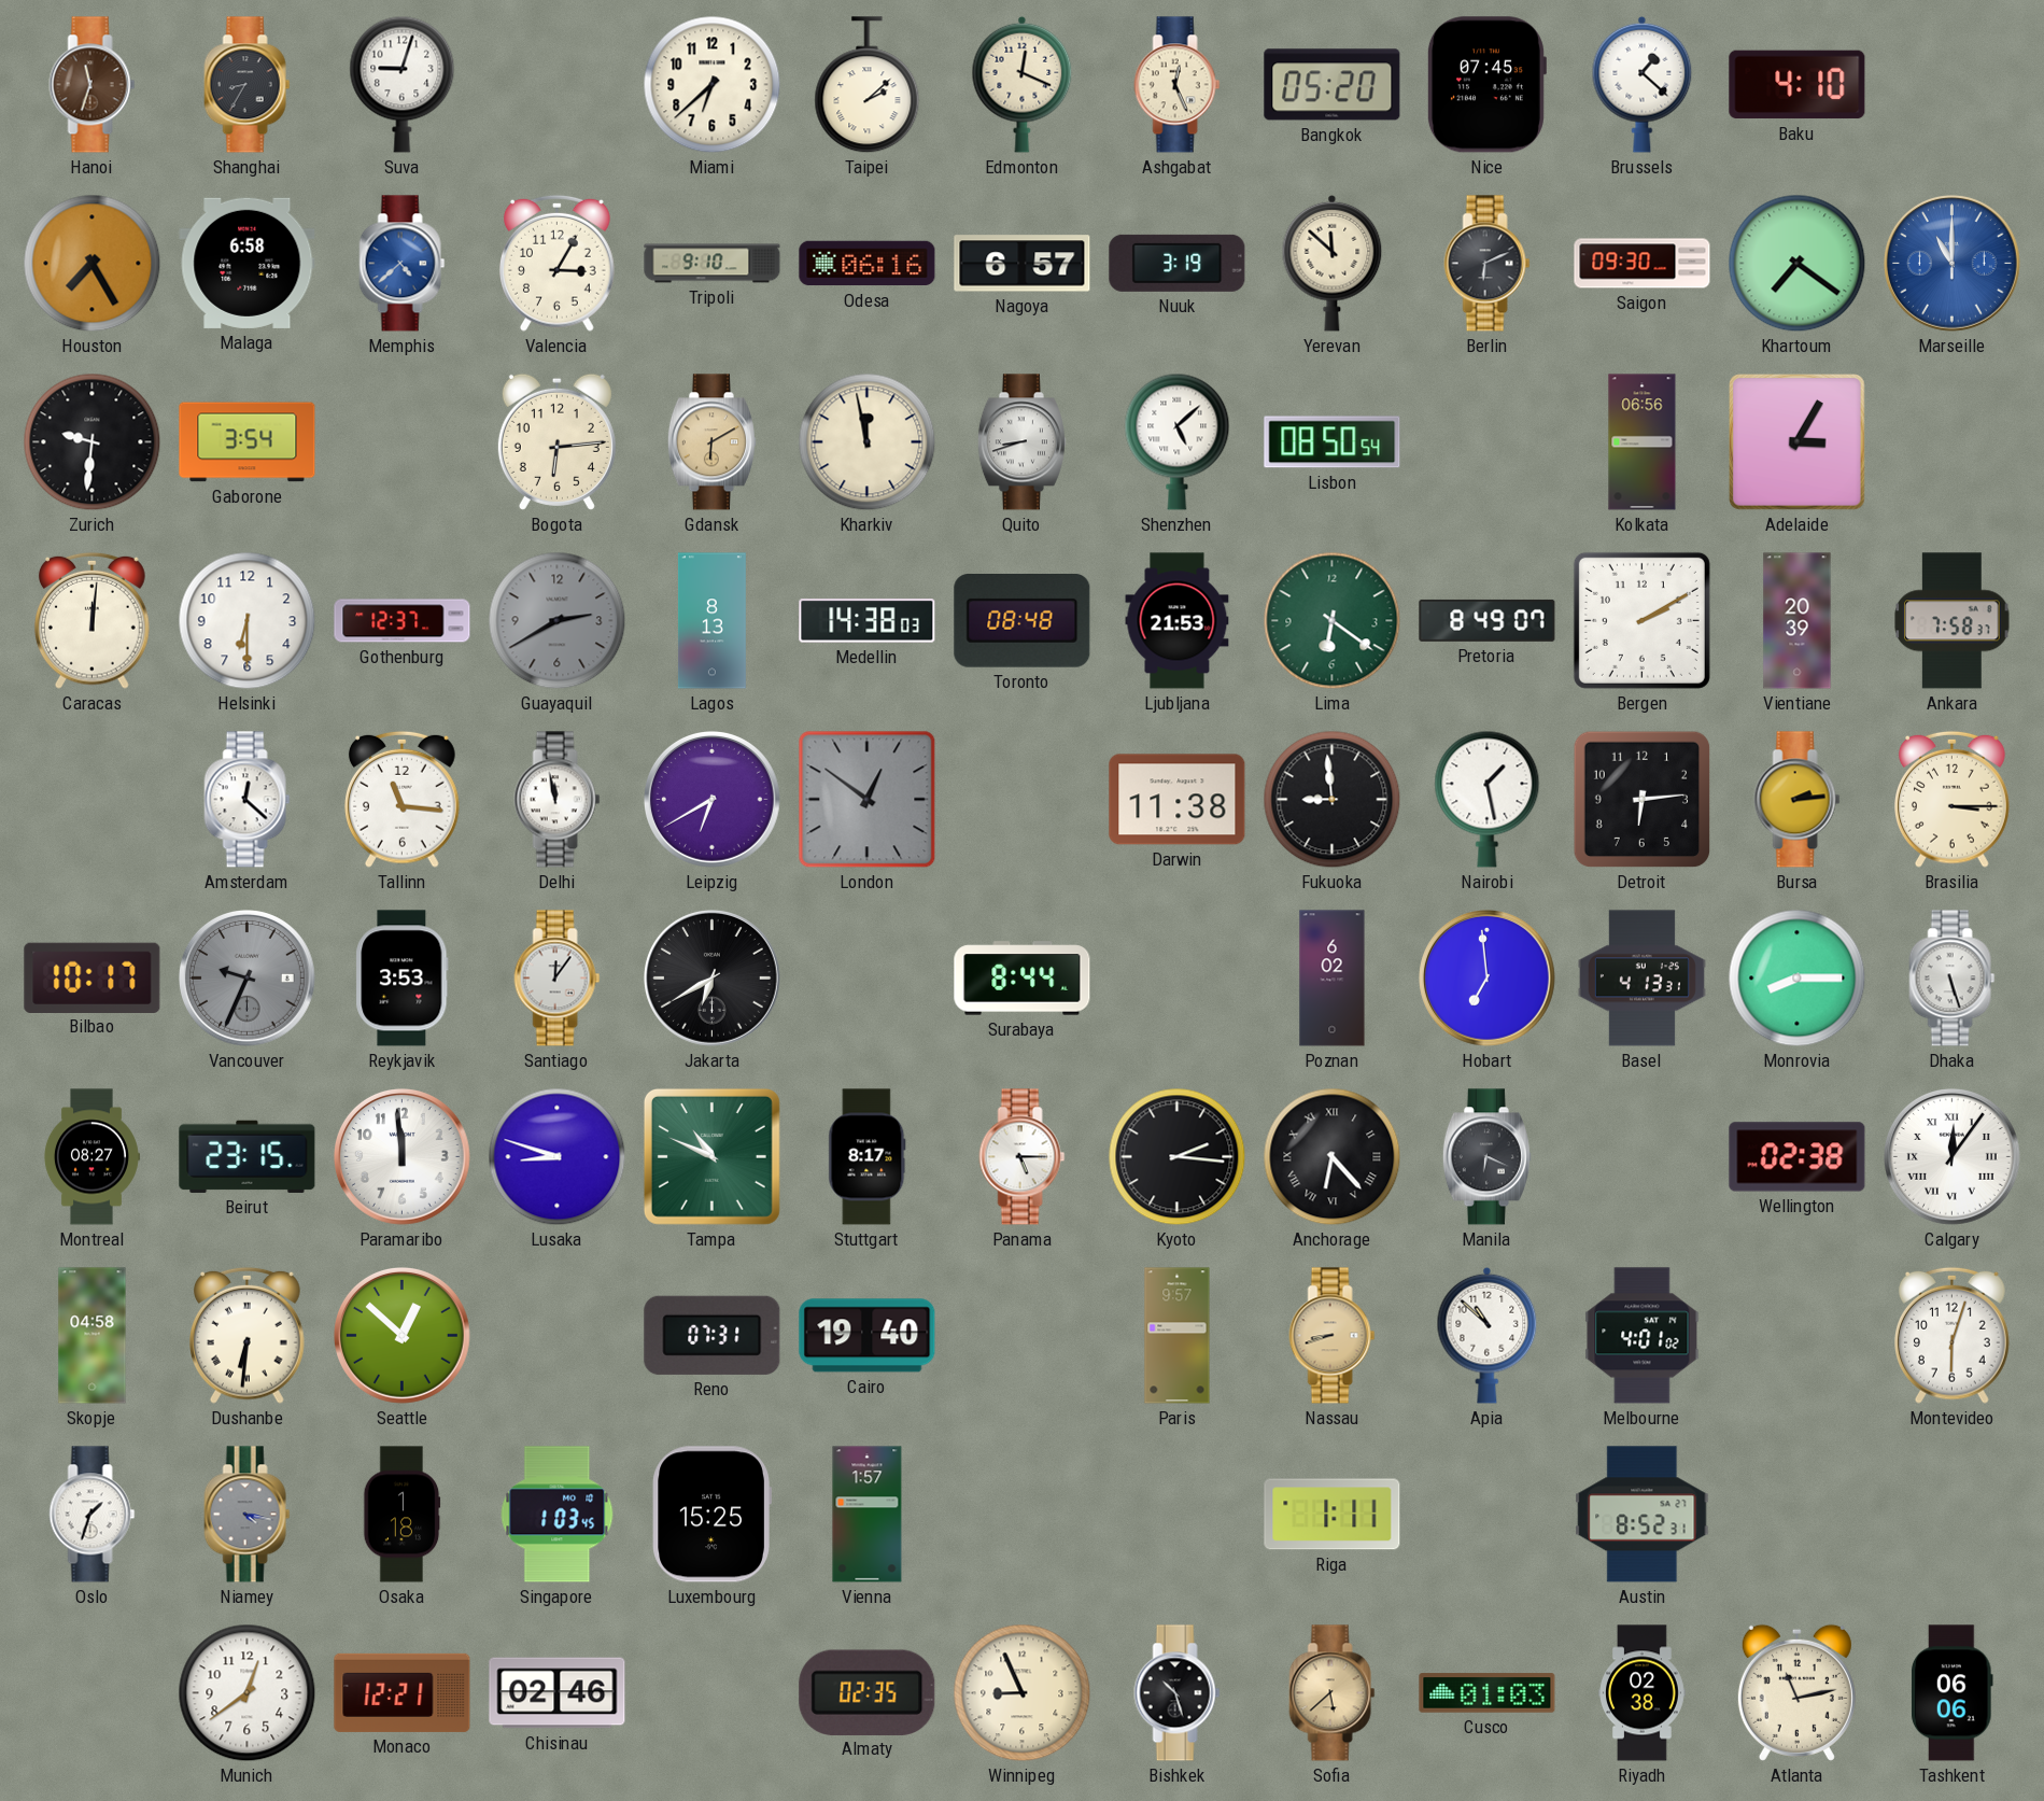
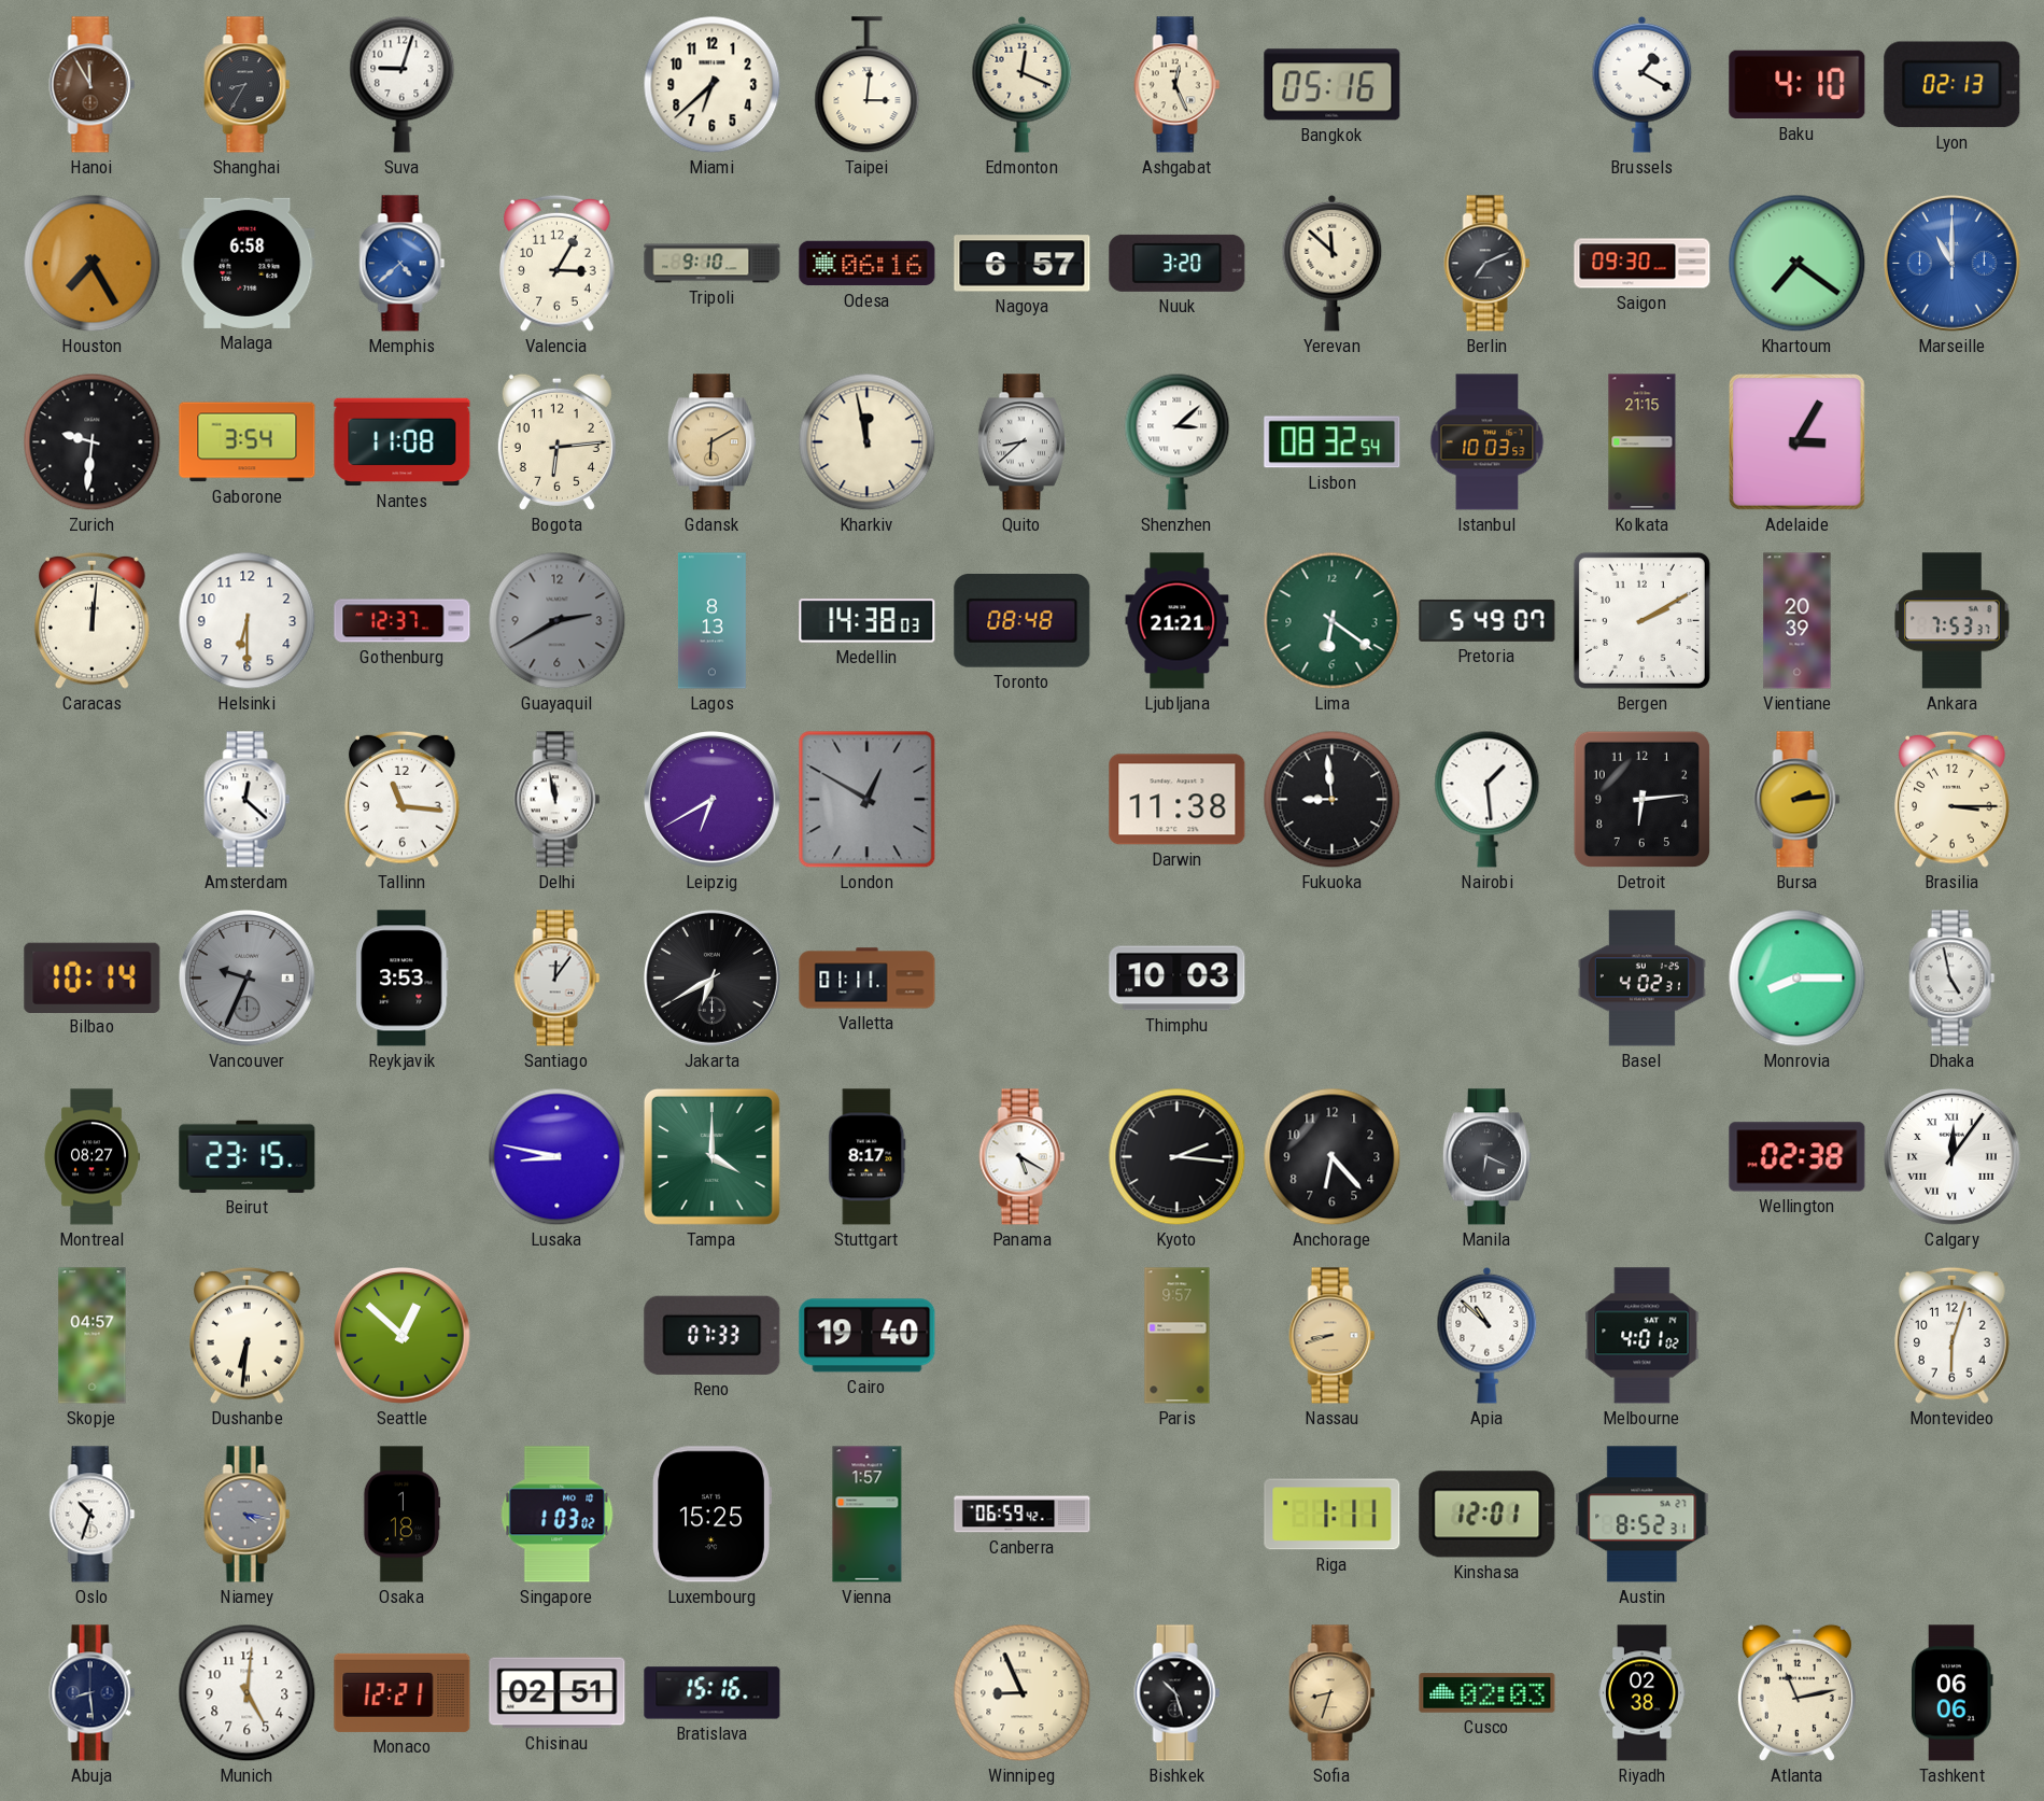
Hanoi: 11:33 -> 11:55
Taipei: 2:08 -> 3:01
Bangkok: 05:20 -> 05:16
Nice: 07:45 -> none
Brussels: 1:22 -> 1:20
Lyon: none -> 02:13
Nuuk: 3:19 -> 3:20
Berlin: 6:11 -> 7:11
Nantes: none -> 11:08
Quito: 8:42 -> 8:38
Shenzhen: 5:08 -> 3:08
Lisbon: 08:50 -> 08:32
Istanbul: none -> 10:03
Kolkata: 06:56 -> 21:15
Ljubljana: 21:53 -> 21:21
Pretoria: 8:49 -> 5:49
Ankara: 7:58 -> 7:53
London: 12:51 -> 12:50
Nairobi: 1:28 -> 1:29
Bilbao: 10:17 -> 10:14
Valletta: none -> 01:11
Surabaya: 8:44 -> none
Thimphu: none -> 10:03
Poznan: 6:02 -> none
Hobart: 6:59 -> none
Basel: 4:13 -> 4:02
Dhaka: 5:27 -> 4:58
Paramaribo: 11:59 -> none
Lusaka: 8:48 -> 8:47
Tampa: 10:49 -> 4:00
Panama: 5:15 -> 5:20
Anchorage numerals: Roman -> Arabic
Skopje: 04:58 -> 04:57
Reno: 07:31 -> 07:33
Oslo: 1:33 -> 10:33
Singapore: 1:03:45 -> 1:03:02
Canberra: none -> 06:59
Kinshasa: none -> 12:01
Abuja: none -> 8:29
Munich: 12:39 -> 5:01
Chisinau: 02:46 -> 02:51
Bratislava: none -> 15:16
Almaty: 02:35 -> none
Sofia: 5:38 -> 8:33
Cusco: 01:03 -> 02:03
